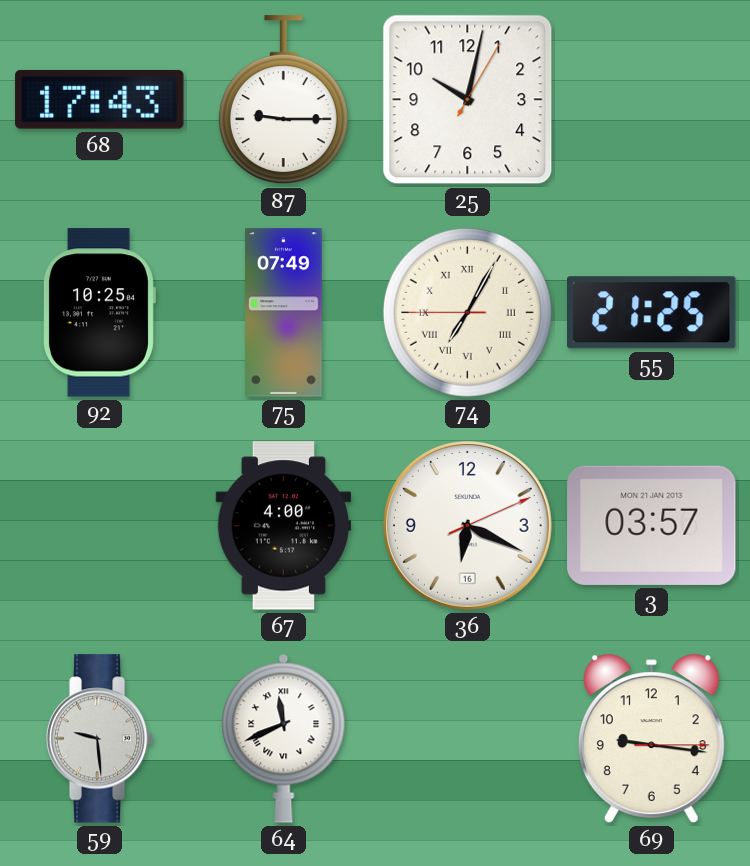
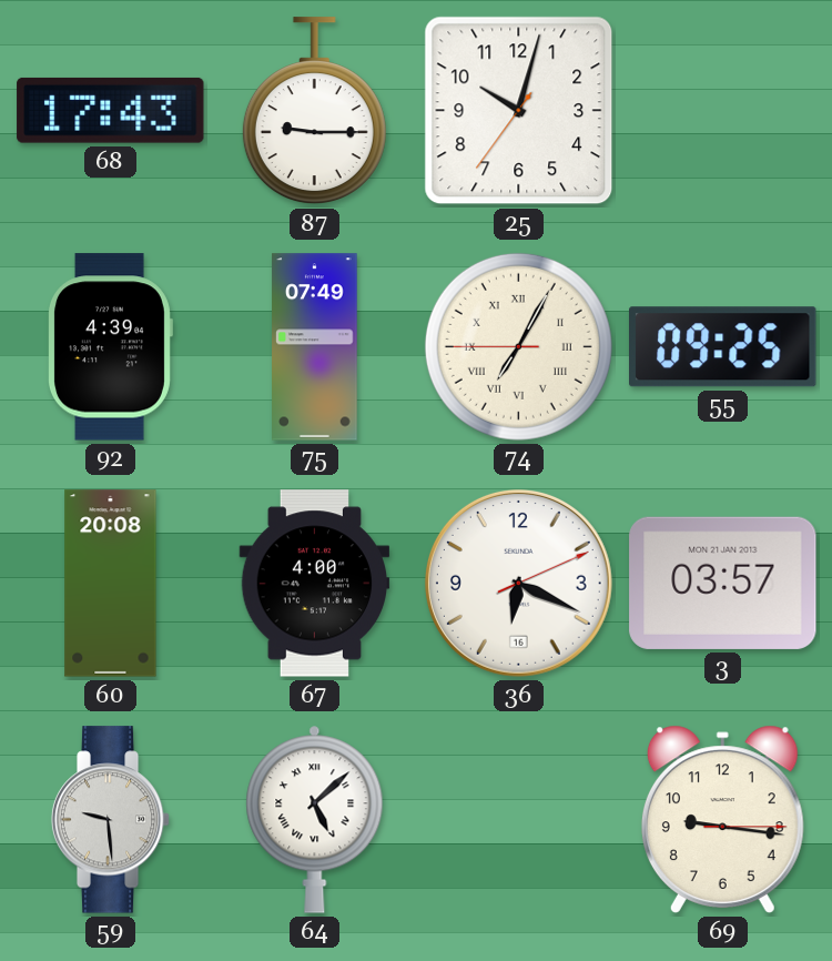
25: 10:02:05 -> 10:02:36
92: 10:25 -> 4:39
55: 21:25 -> 09:25
60: none -> 20:08
64: 11:41 -> 5:08
